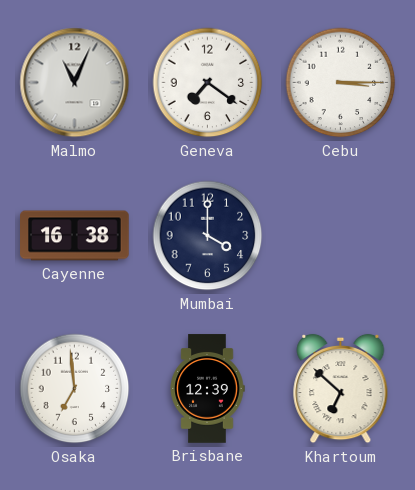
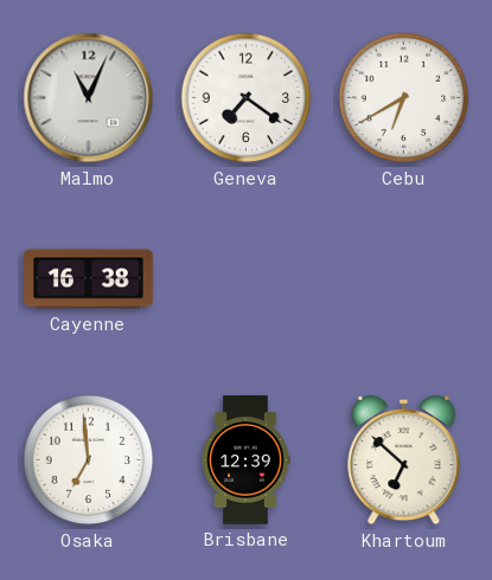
Cebu: 3:15 -> 6:40
Mumbai: 4:00 -> none
